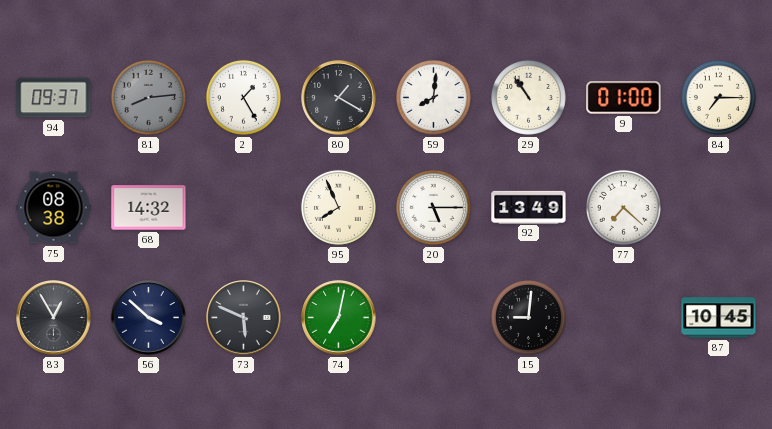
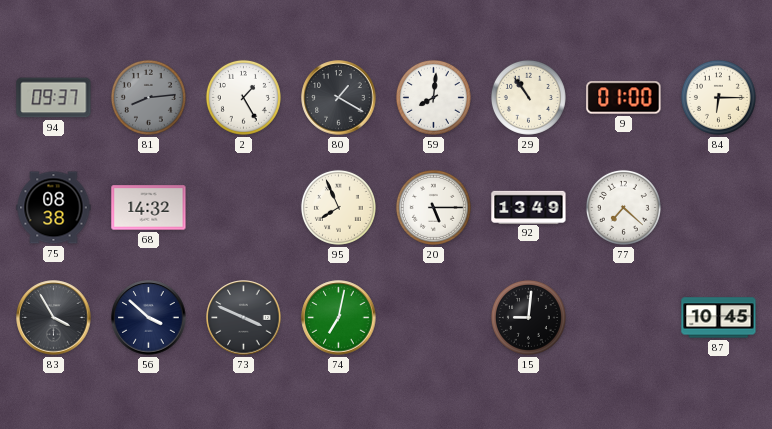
84: 7:15 -> 6:15
83: 12:55 -> 3:55
73: 5:49 -> 3:49
